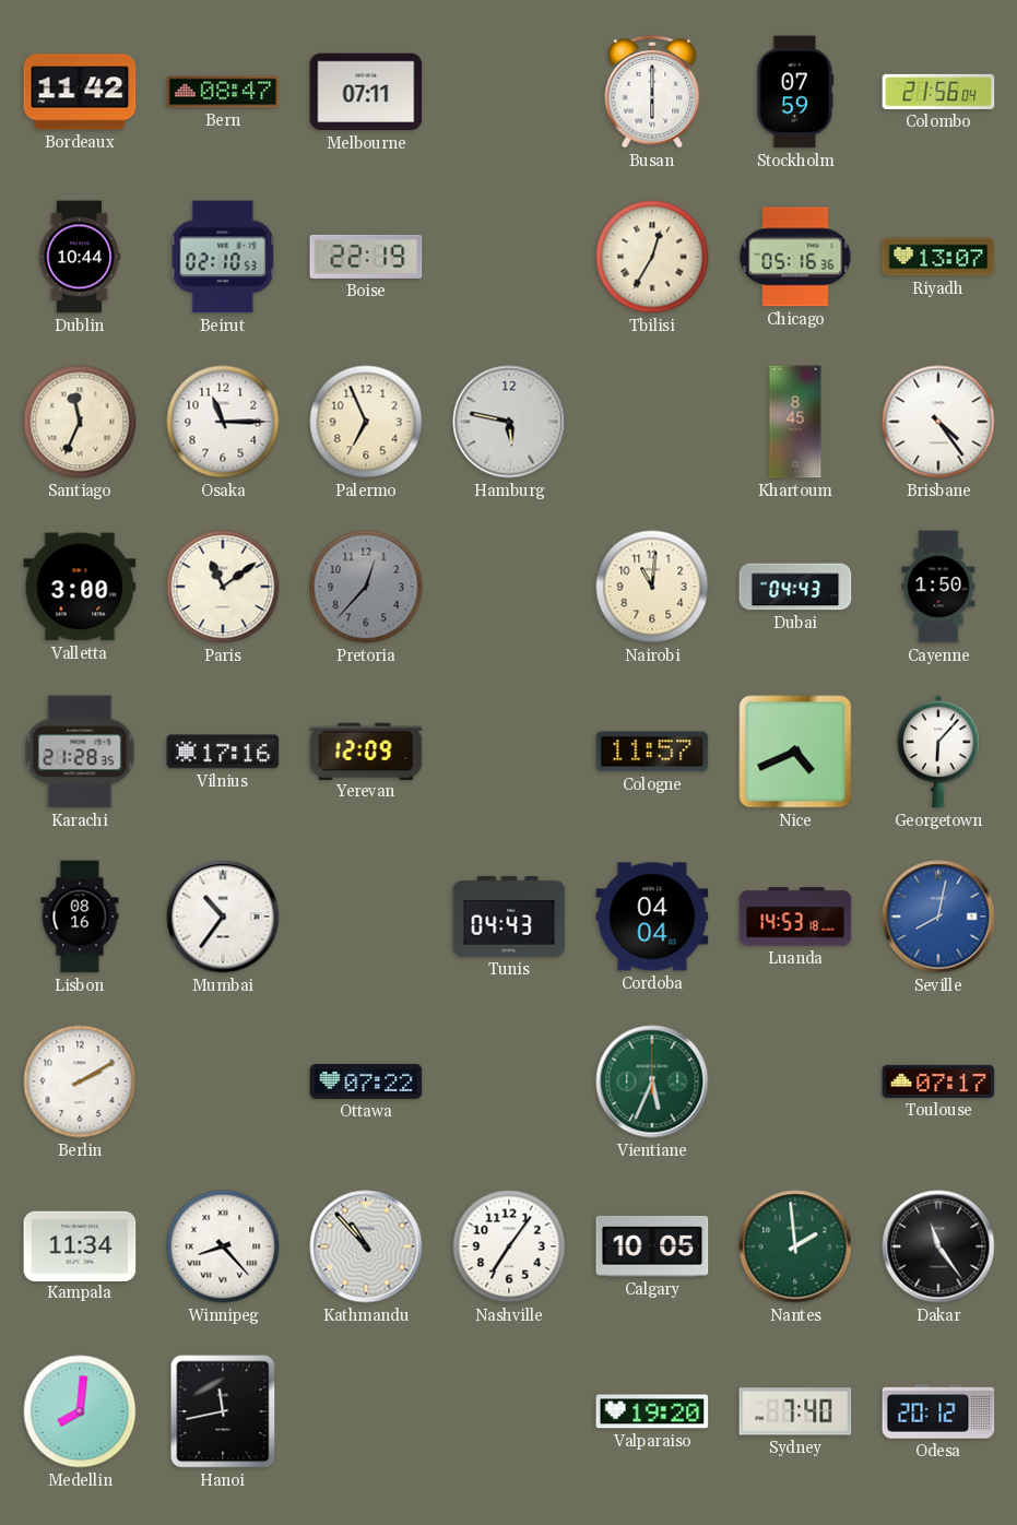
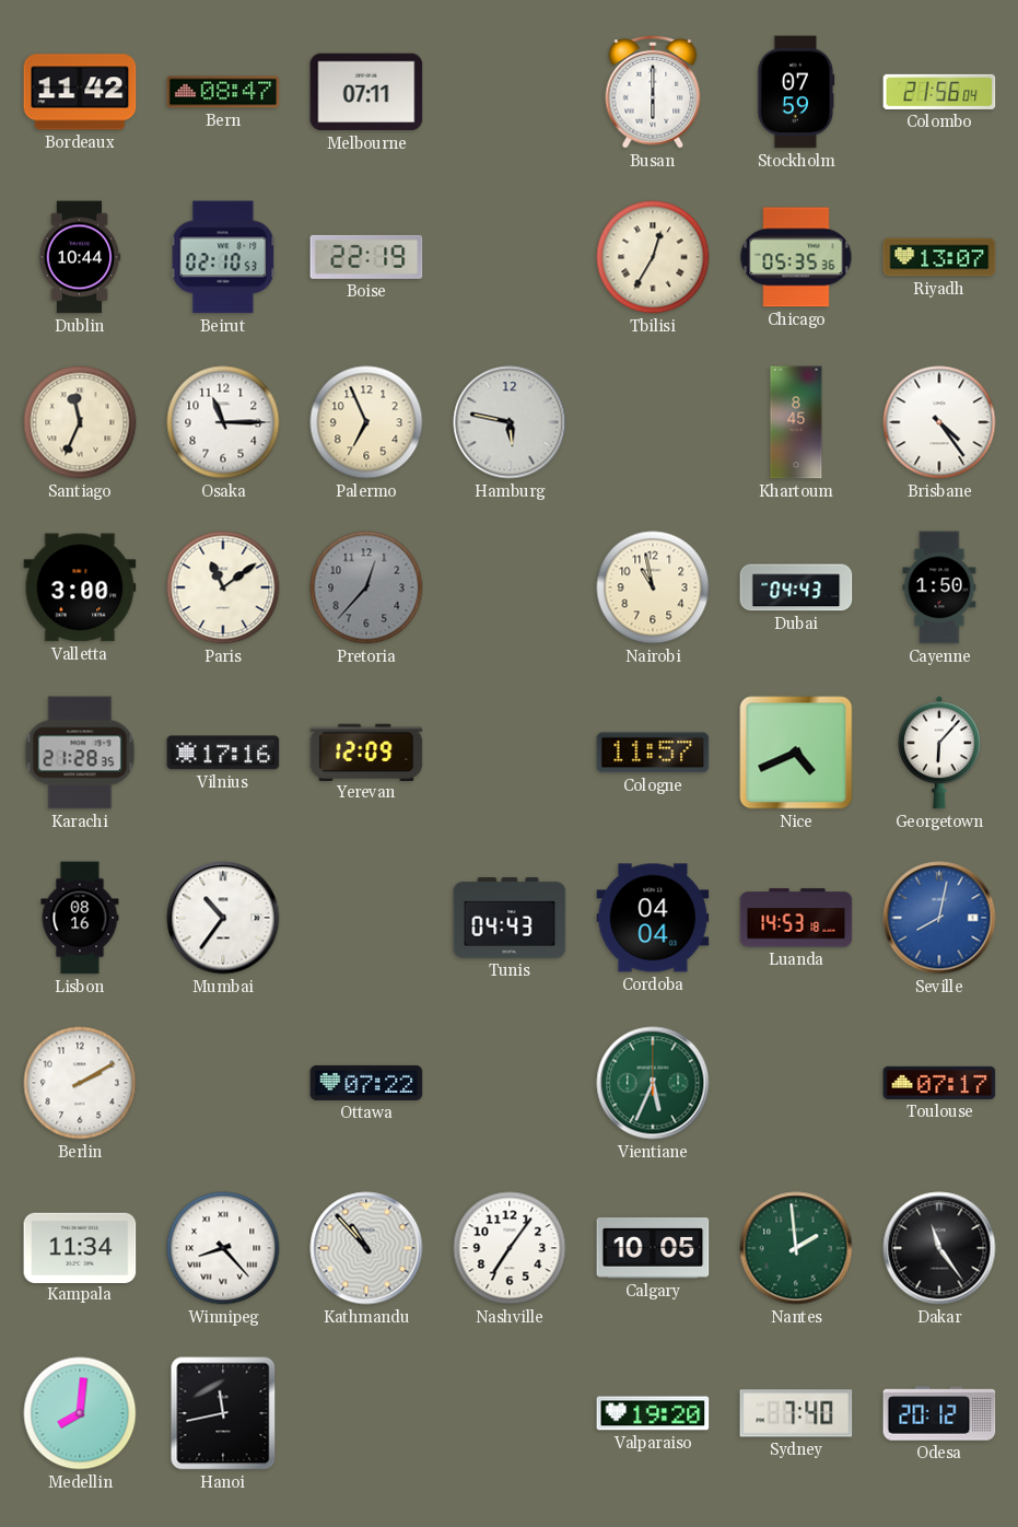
Chicago: 05:16 -> 05:35
Nairobi: 11:01 -> 10:58
